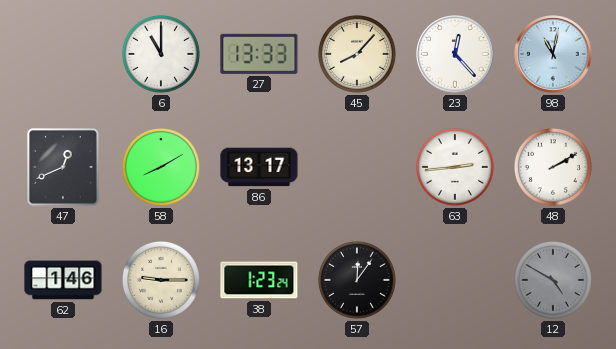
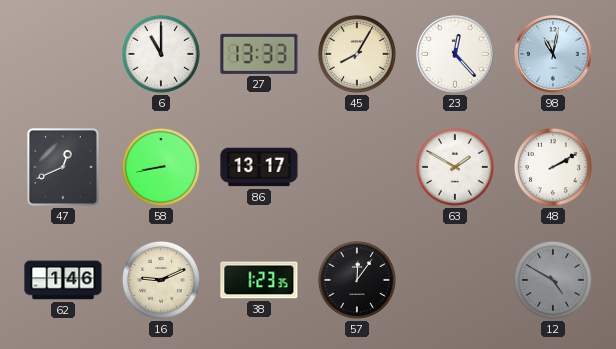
45: 8:07 -> 8:05
58: 8:10 -> 8:43
63: 2:44 -> 1:50
16: 9:15 -> 9:11
38: 1:23:24 -> 1:23:35
